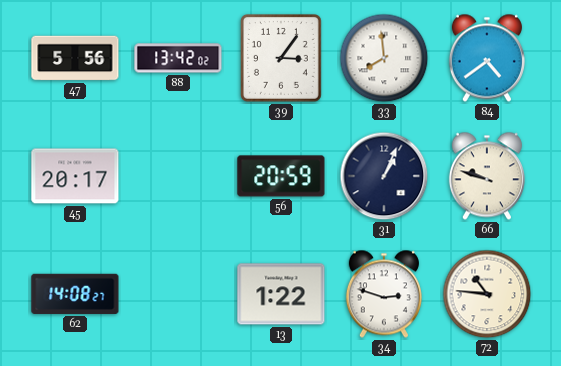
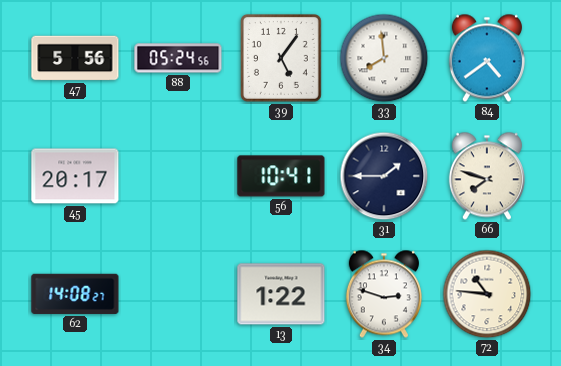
88: 13:42 -> 05:24
39: 3:06 -> 5:06
56: 20:59 -> 10:41
31: 1:04 -> 1:45
66: 9:48 -> 7:48
